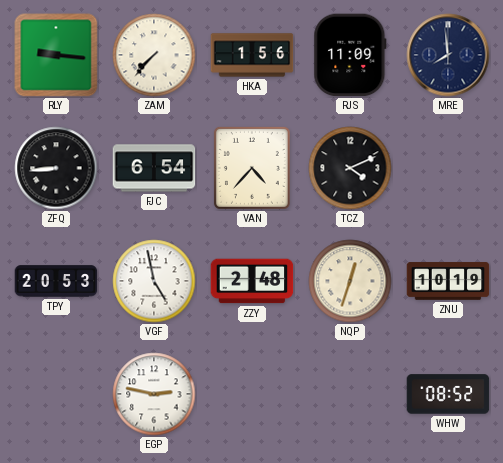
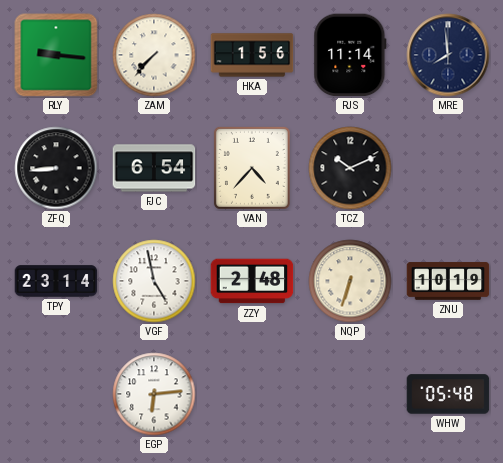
RJS: 11:09 -> 11:14
TCZ: 4:11 -> 10:11
TPY: 20:53 -> 23:14
NQP: 12:33 -> 6:33
EGP: 2:47 -> 6:14
WHW: 08:52 -> 05:48
